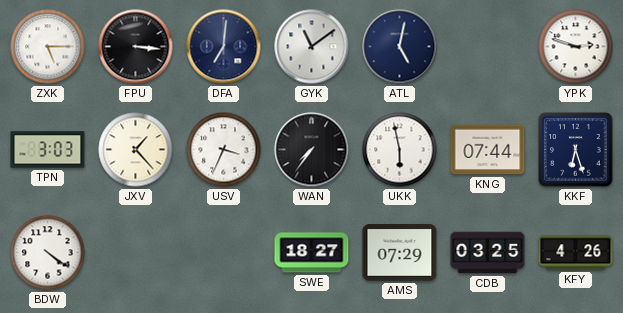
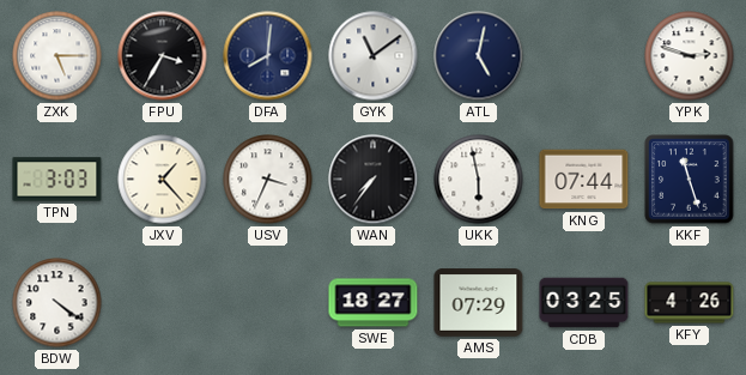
FPU: 3:16 -> 3:35
DFA: 7:01 -> 8:01
KKF: 6:27 -> 11:27
